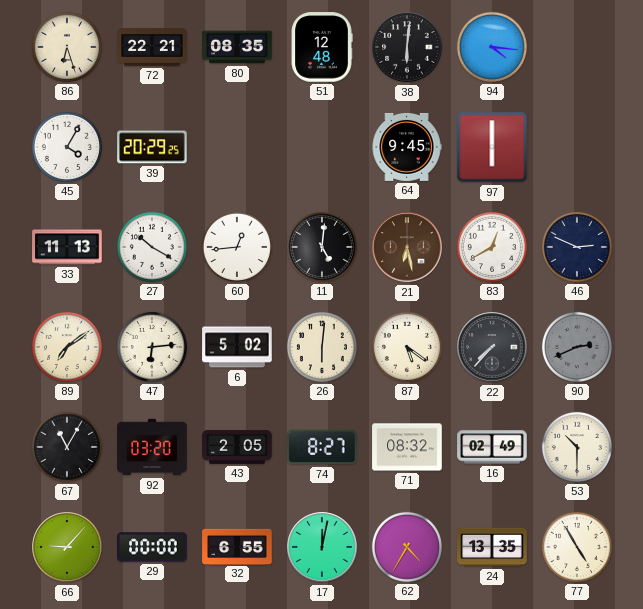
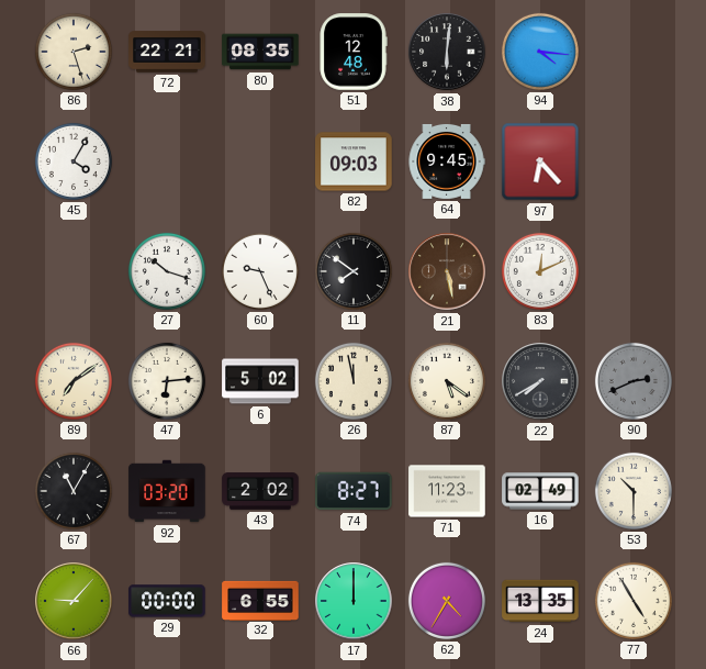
86: 6:27 -> 2:27
39: 20:29 -> none
82: none -> 09:03
97: 6:00 -> 6:23
33: 11:13 -> none
27: 10:20 -> 10:18
60: 12:44 -> 9:26
11: 5:01 -> 7:51
21: 6:28 -> 5:28
83: 12:40 -> 12:11
46: 2:49 -> none
26: 6:01 -> 11:58
22: 7:37 -> 7:40
43: 2:05 -> 2:02
71: 08:32 -> 11:23
17: 12:02 -> 12:00
